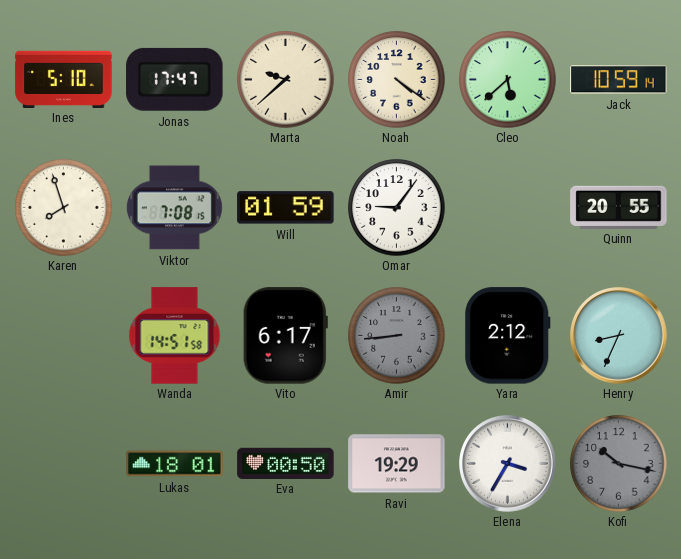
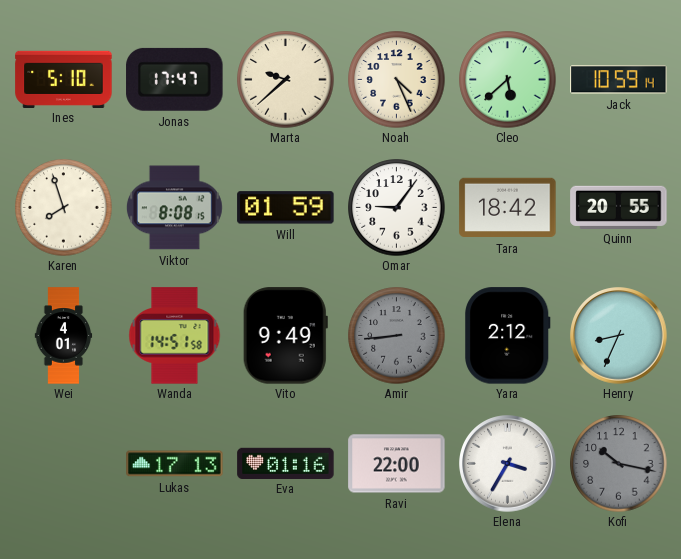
Noah: 4:21 -> 4:26
Viktor: 7:08 -> 8:08
Tara: none -> 18:42
Wei: none -> 4:01
Vito: 6:17 -> 9:49
Lukas: 18:01 -> 17:13
Eva: 00:50 -> 01:16
Ravi: 19:29 -> 22:00
